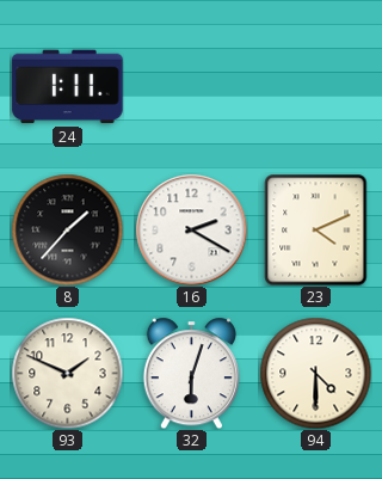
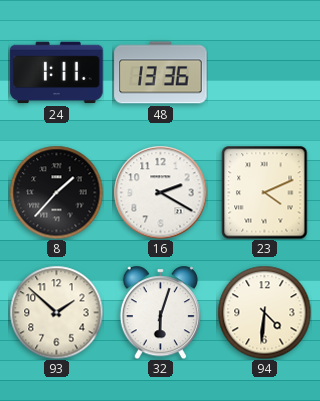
48: none -> 13:36
93: 1:49 -> 1:52
94: 4:30 -> 4:31
